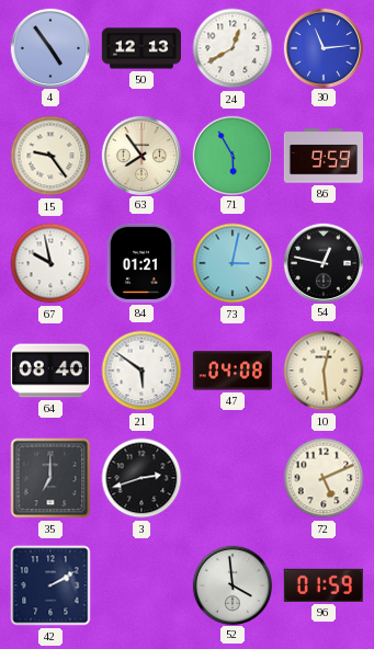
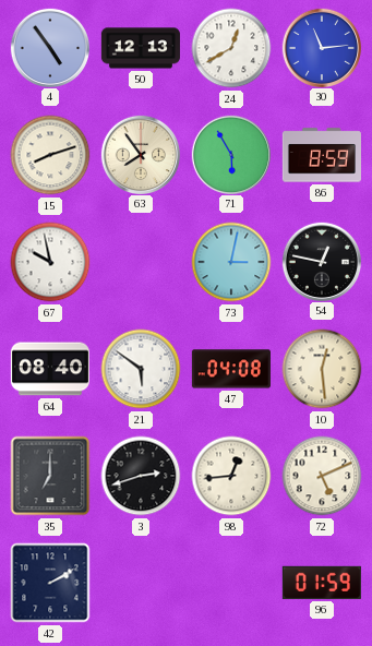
15: 9:24 -> 8:12
86: 9:59 -> 8:59
84: 01:21 -> none
98: none -> 12:44
52: 3:59 -> none
